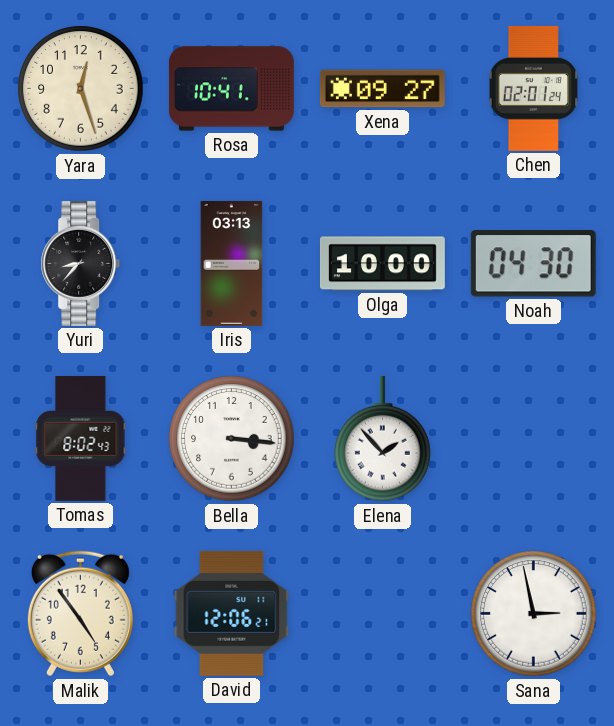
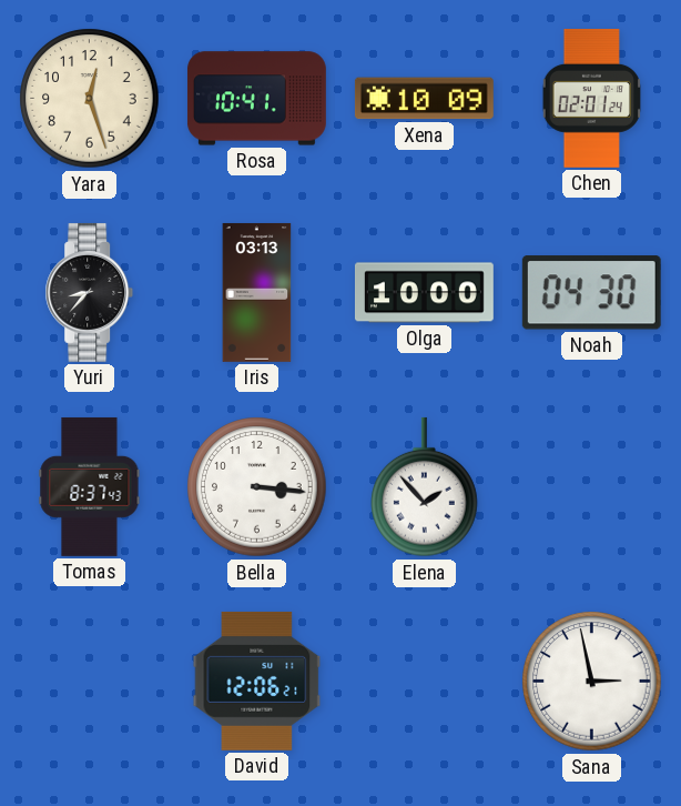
Xena: 09:27 -> 10:09
Tomas: 8:02 -> 8:37
Malik: 4:54 -> none
